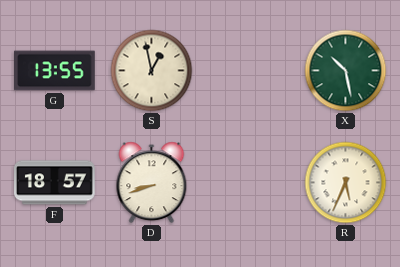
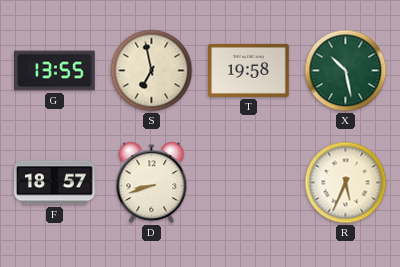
S: 12:58 -> 6:58
T: none -> 19:58
